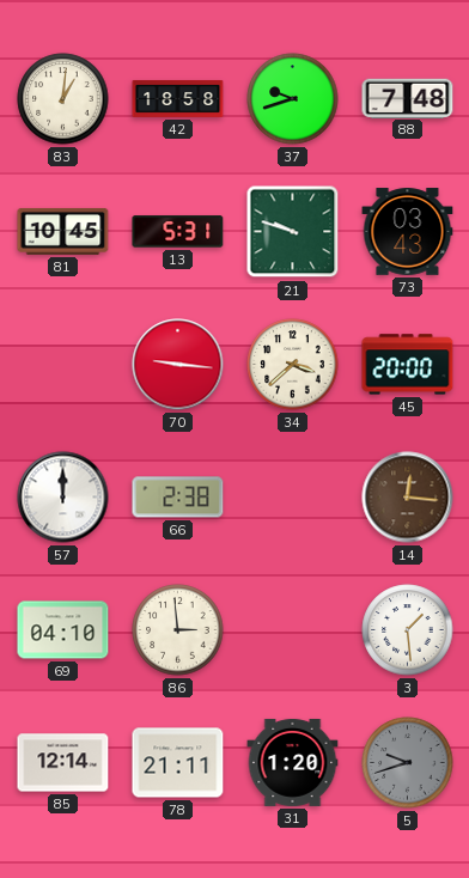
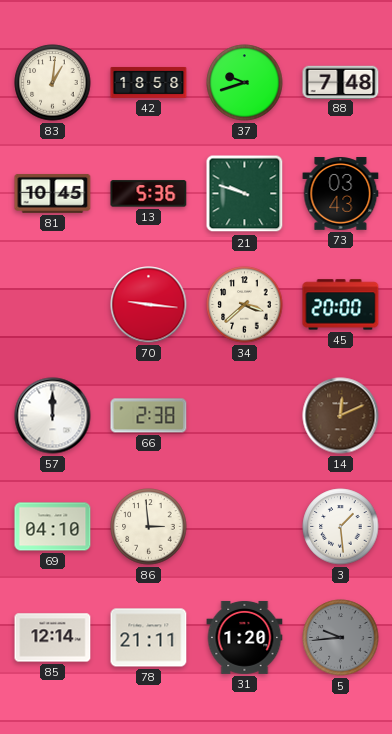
13: 5:31 -> 5:36
14: 12:16 -> 12:11
5: 9:42 -> 9:44
